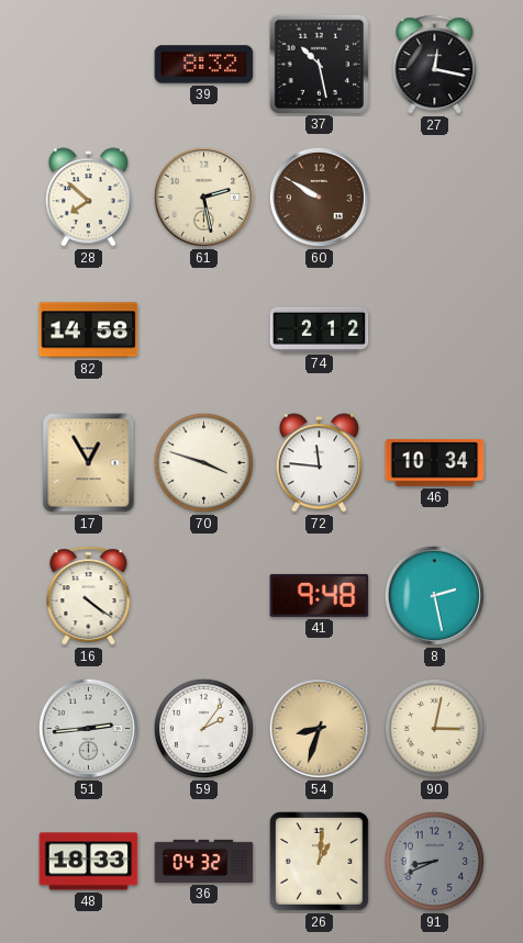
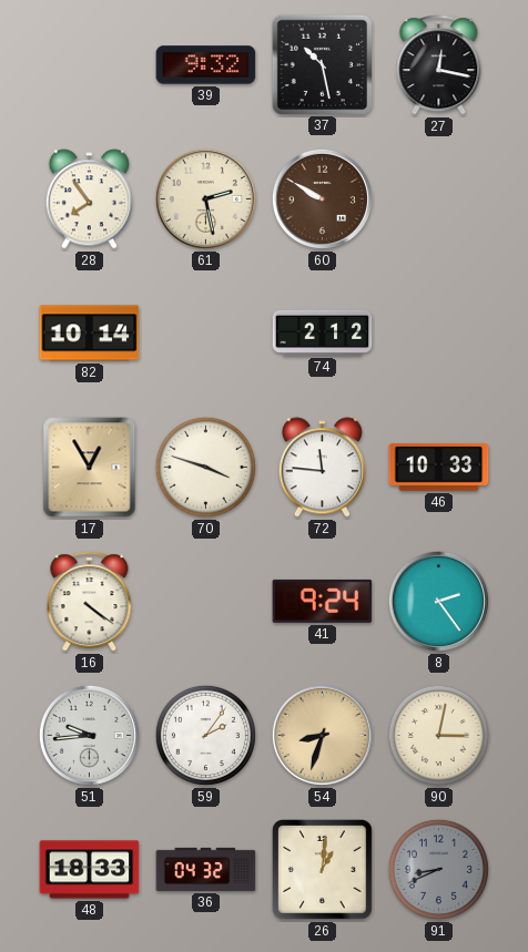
39: 8:32 -> 9:32
28: 7:52 -> 7:54
82: 14:58 -> 10:14
46: 10:34 -> 10:33
41: 9:48 -> 9:24
8: 2:28 -> 2:24
51: 2:44 -> 9:44
